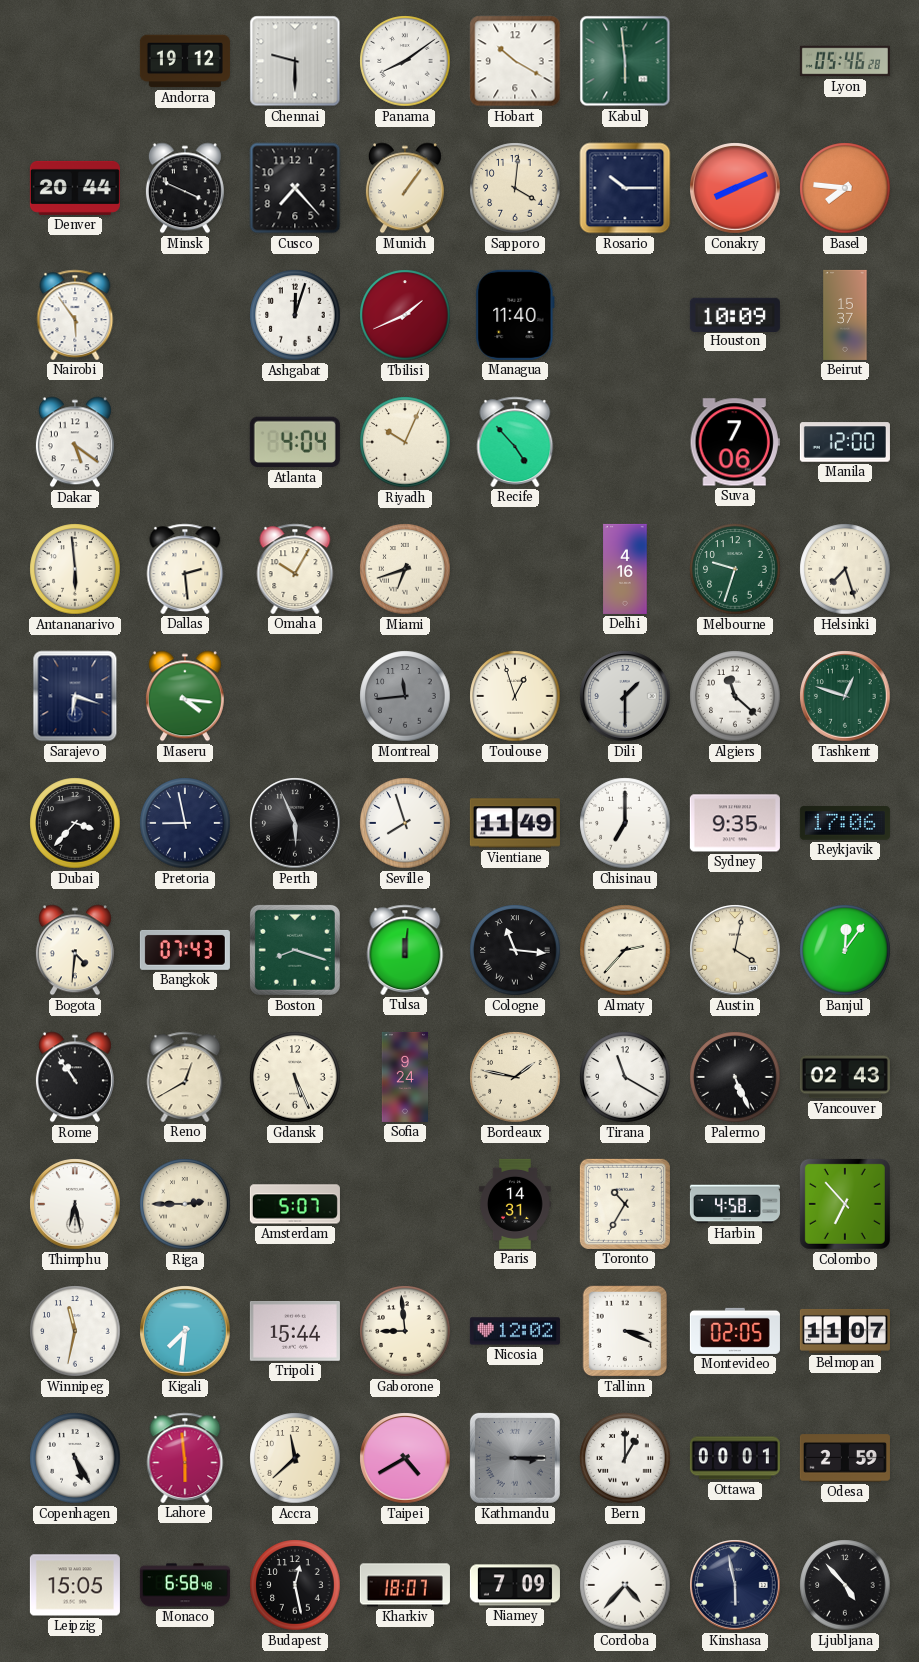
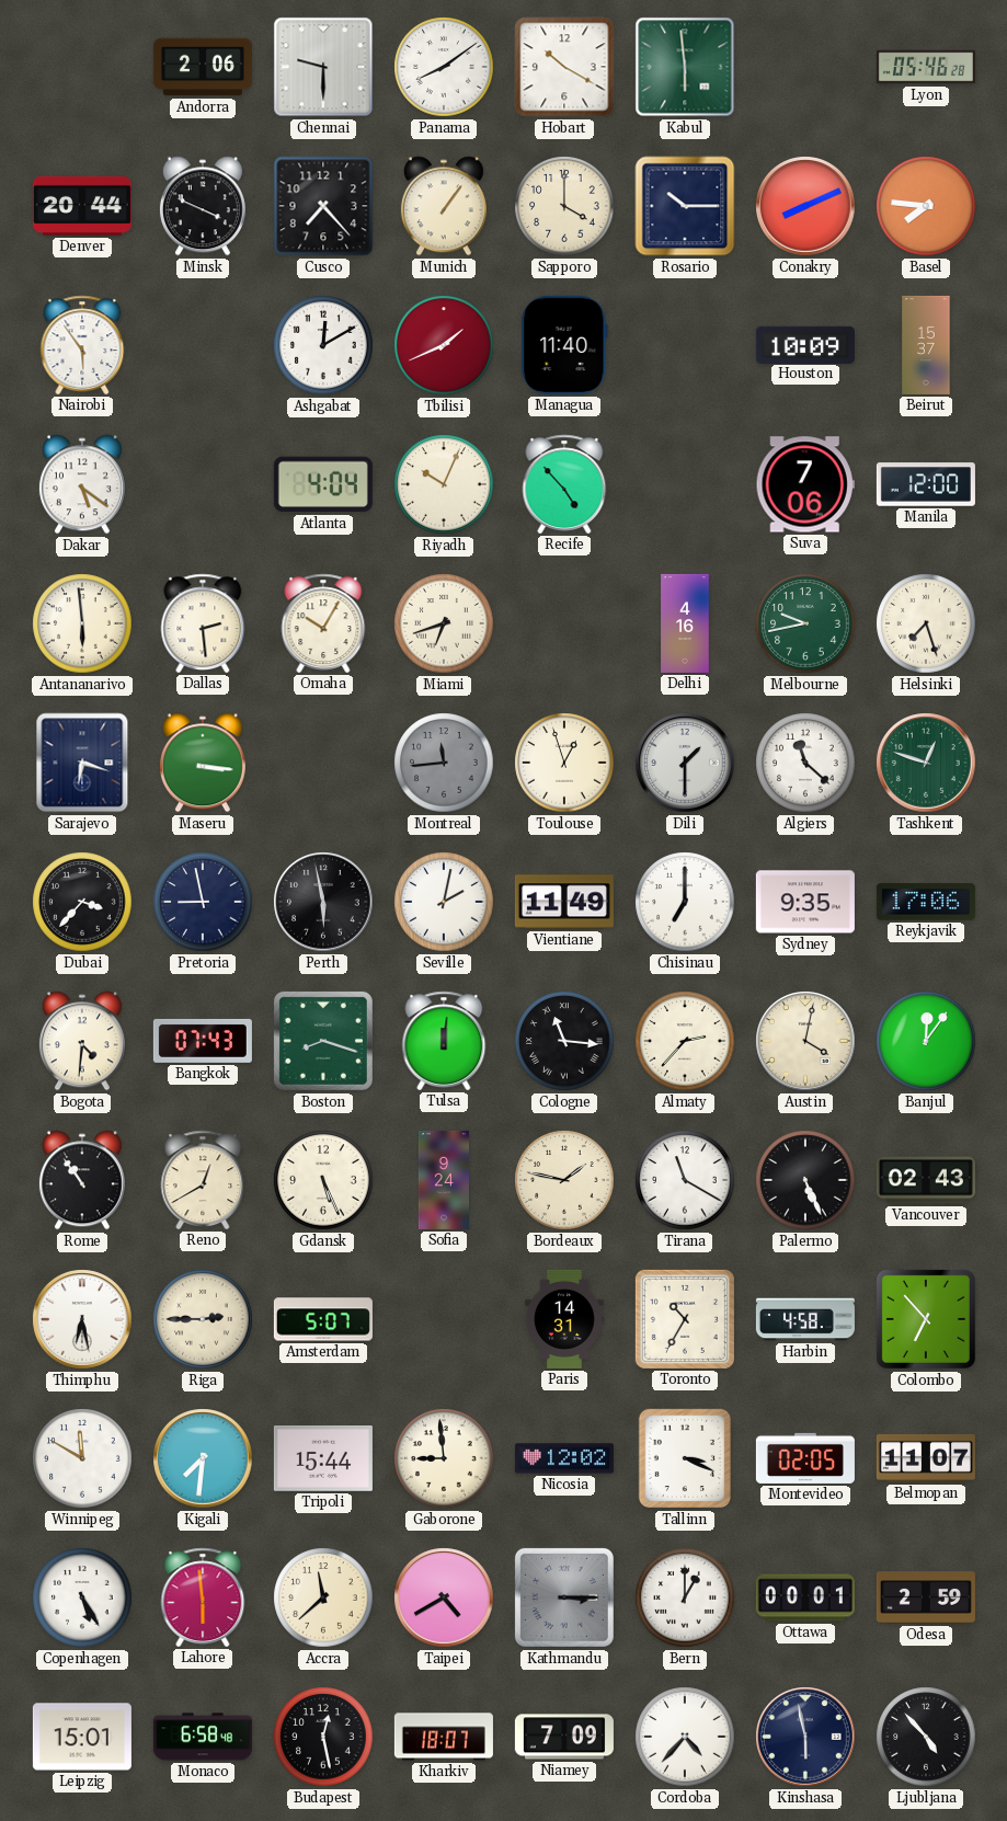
Andorra: 19:12 -> 2:06
Sapporo: 4:01 -> 4:00
Ashgabat: 12:03 -> 12:10
Melbourne: 9:33 -> 9:43
Maseru: 4:16 -> 3:16
Perth: 5:56 -> 5:58
Seville: 7:57 -> 2:02
Winnipeg: 11:32 -> 11:50
Leipzig: 15:05 -> 15:01
